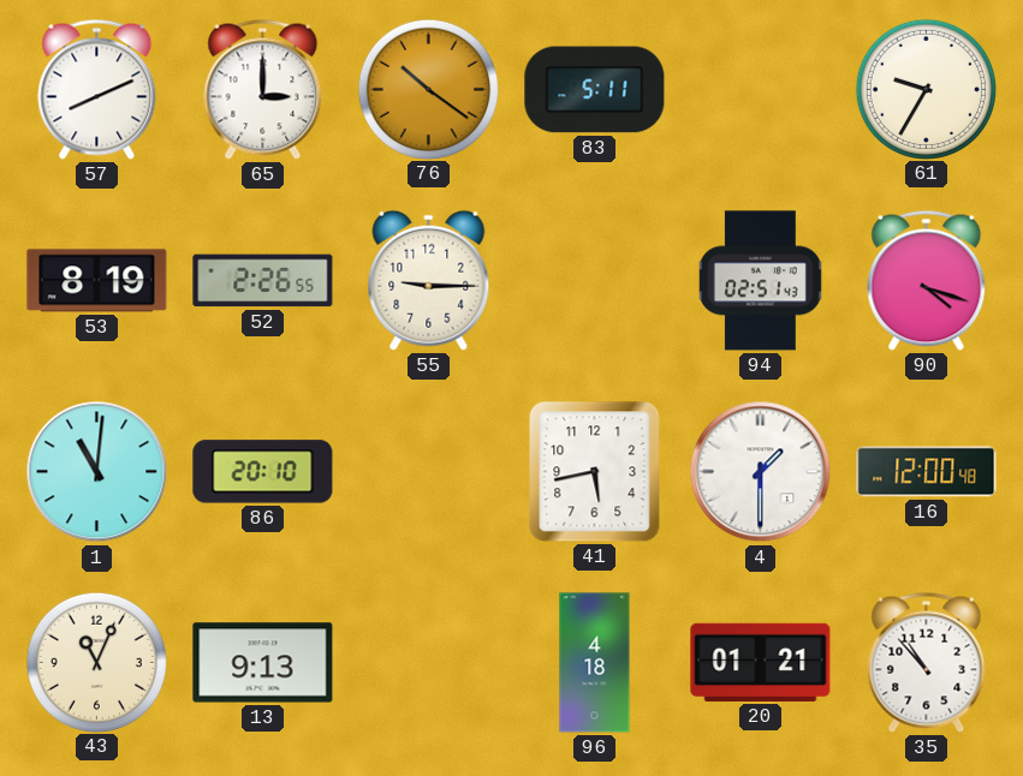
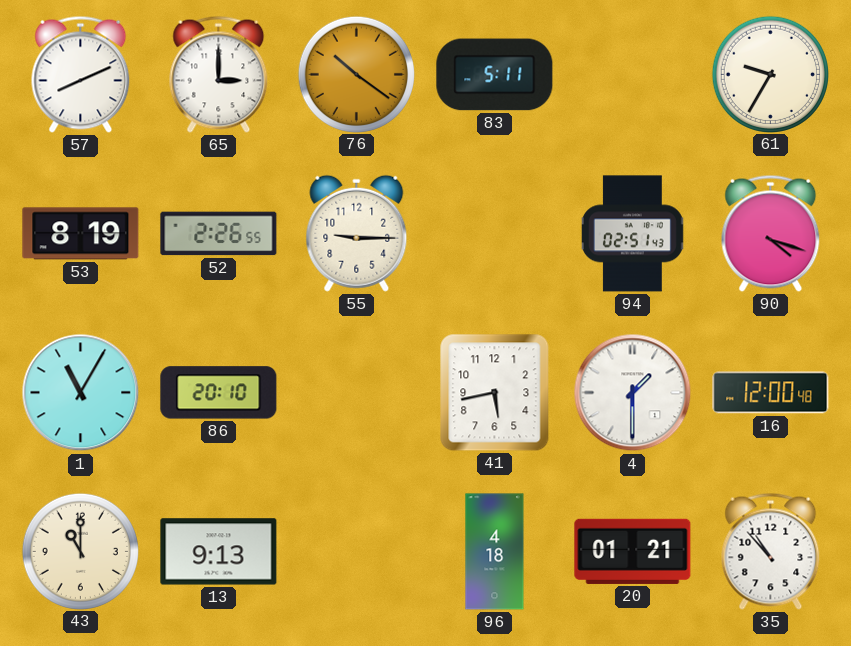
1: 11:01 -> 11:05
43: 11:04 -> 11:00
